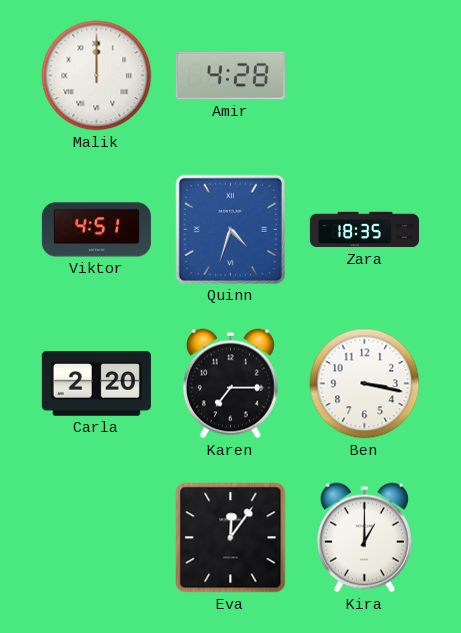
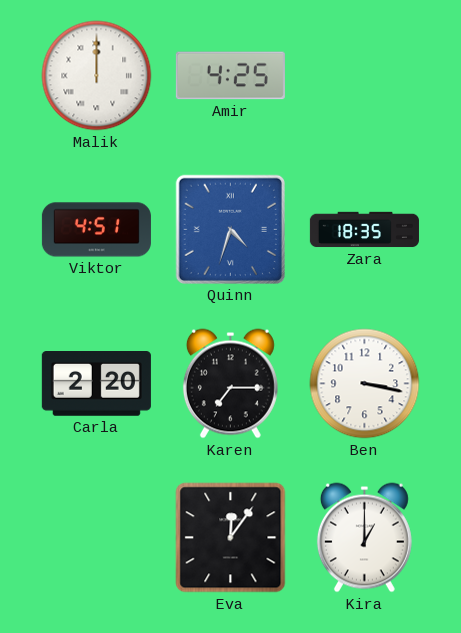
Amir: 4:28 -> 4:25
